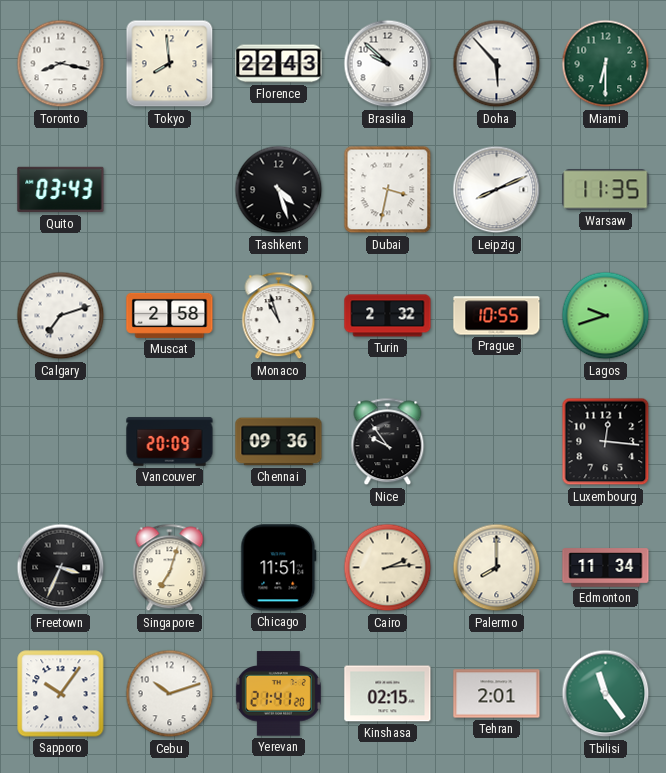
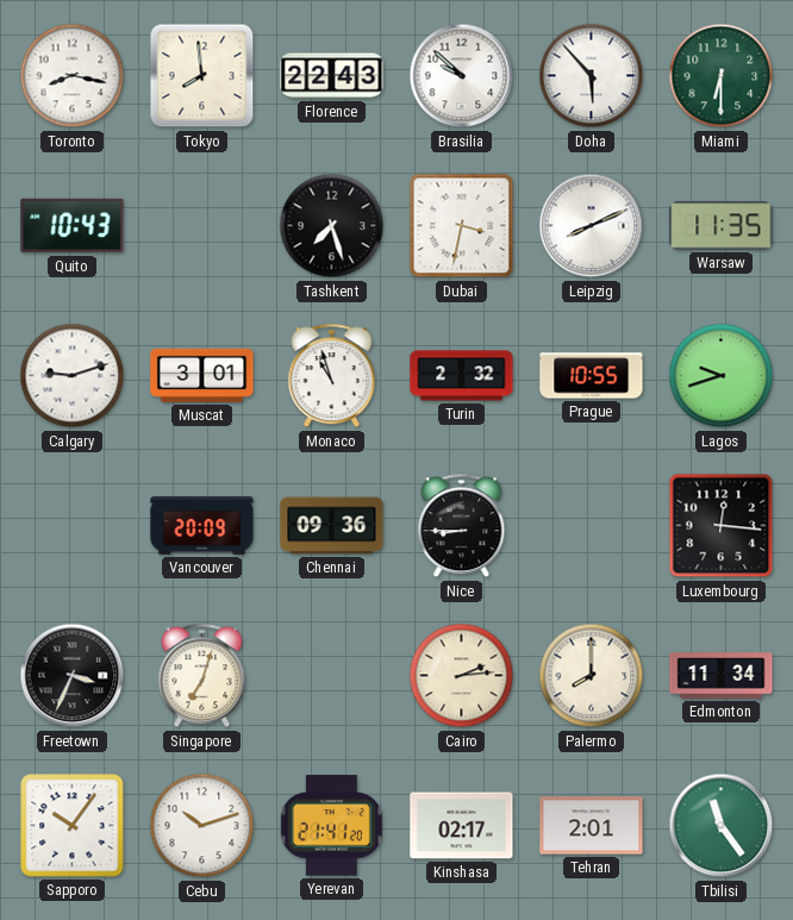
Quito: 03:43 -> 10:43
Tashkent: 4:27 -> 7:27
Calgary: 7:12 -> 9:12
Muscat: 2:58 -> 3:01
Nice: 9:54 -> 8:45
Chicago: 11:51 -> none
Kinshasa: 02:15 -> 02:17
